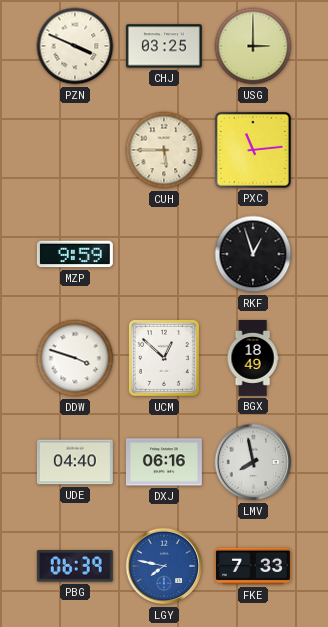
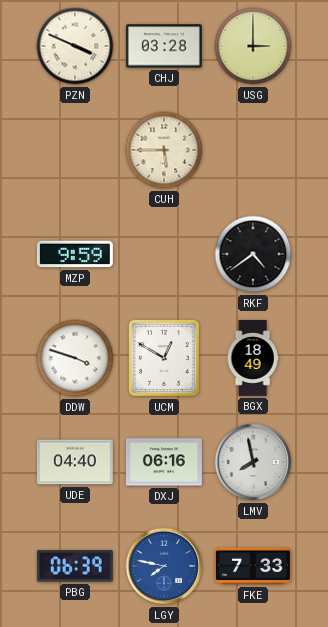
CHJ: 03:25 -> 03:28
PXC: 11:14 -> none
RKF: 12:57 -> 4:39
UCM: 12:52 -> 12:50
